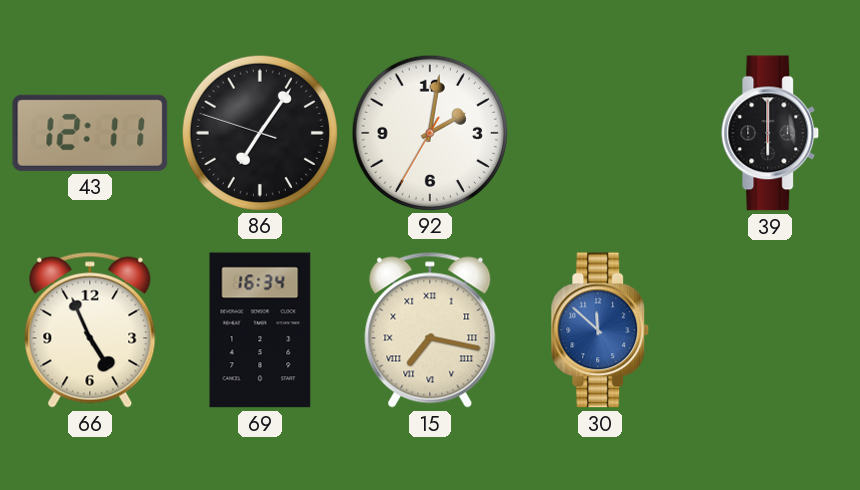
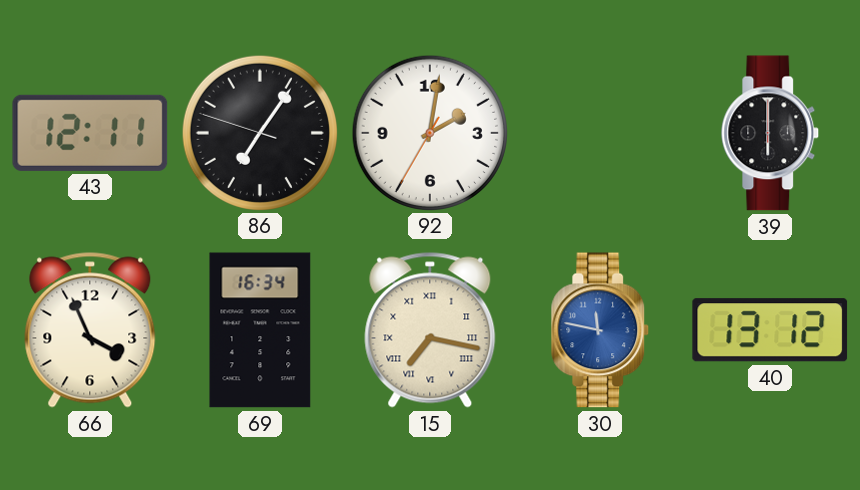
66: 4:56 -> 3:56
30: 11:52 -> 11:47
40: none -> 13:12
